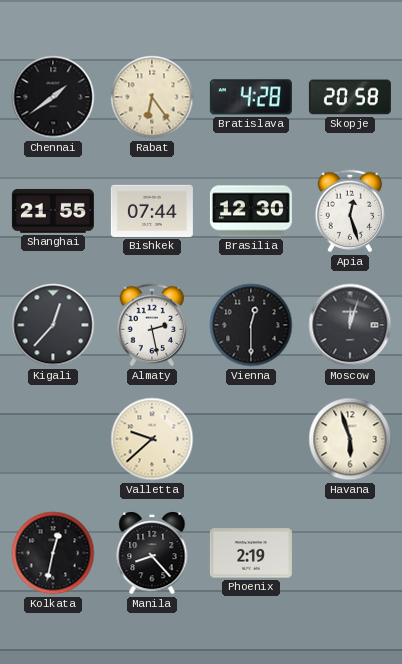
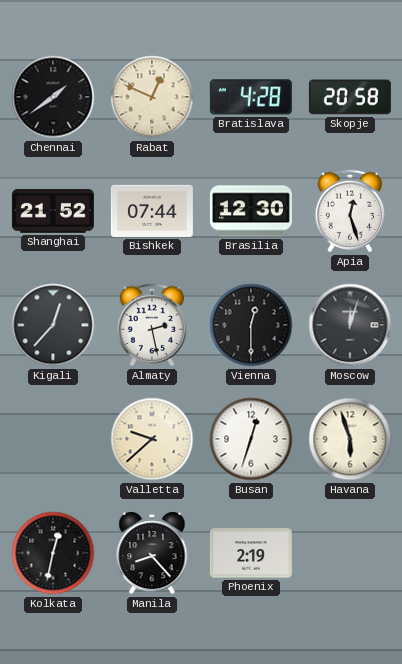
Rabat: 6:24 -> 12:49
Shanghai: 21:55 -> 21:52
Busan: none -> 12:33
